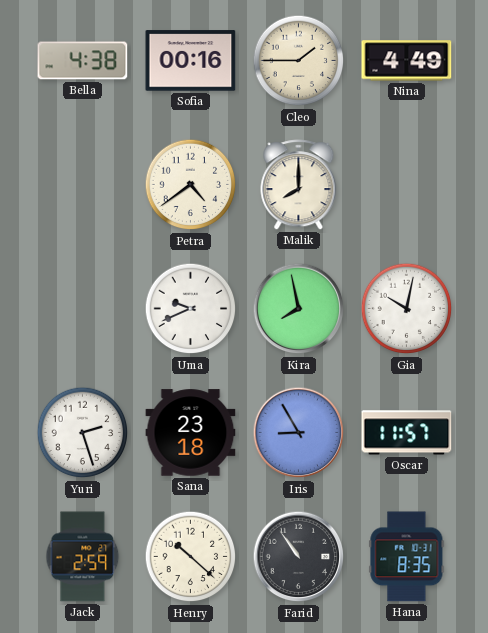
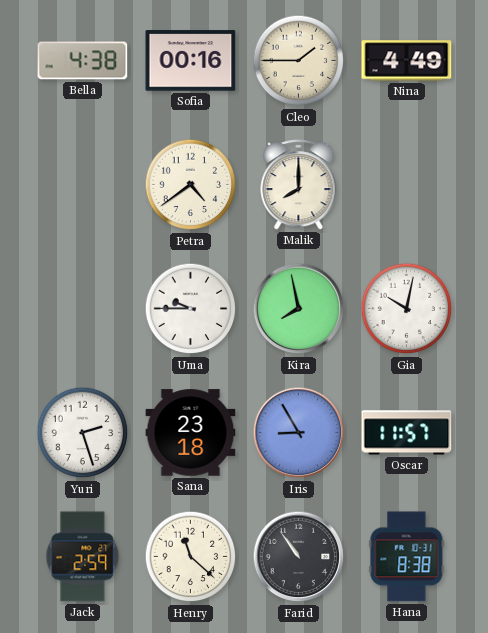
Uma: 9:41 -> 9:45
Henry: 10:22 -> 11:22
Hana: 8:35 -> 8:38
